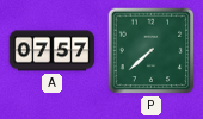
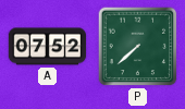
A: 07:57 -> 07:52
